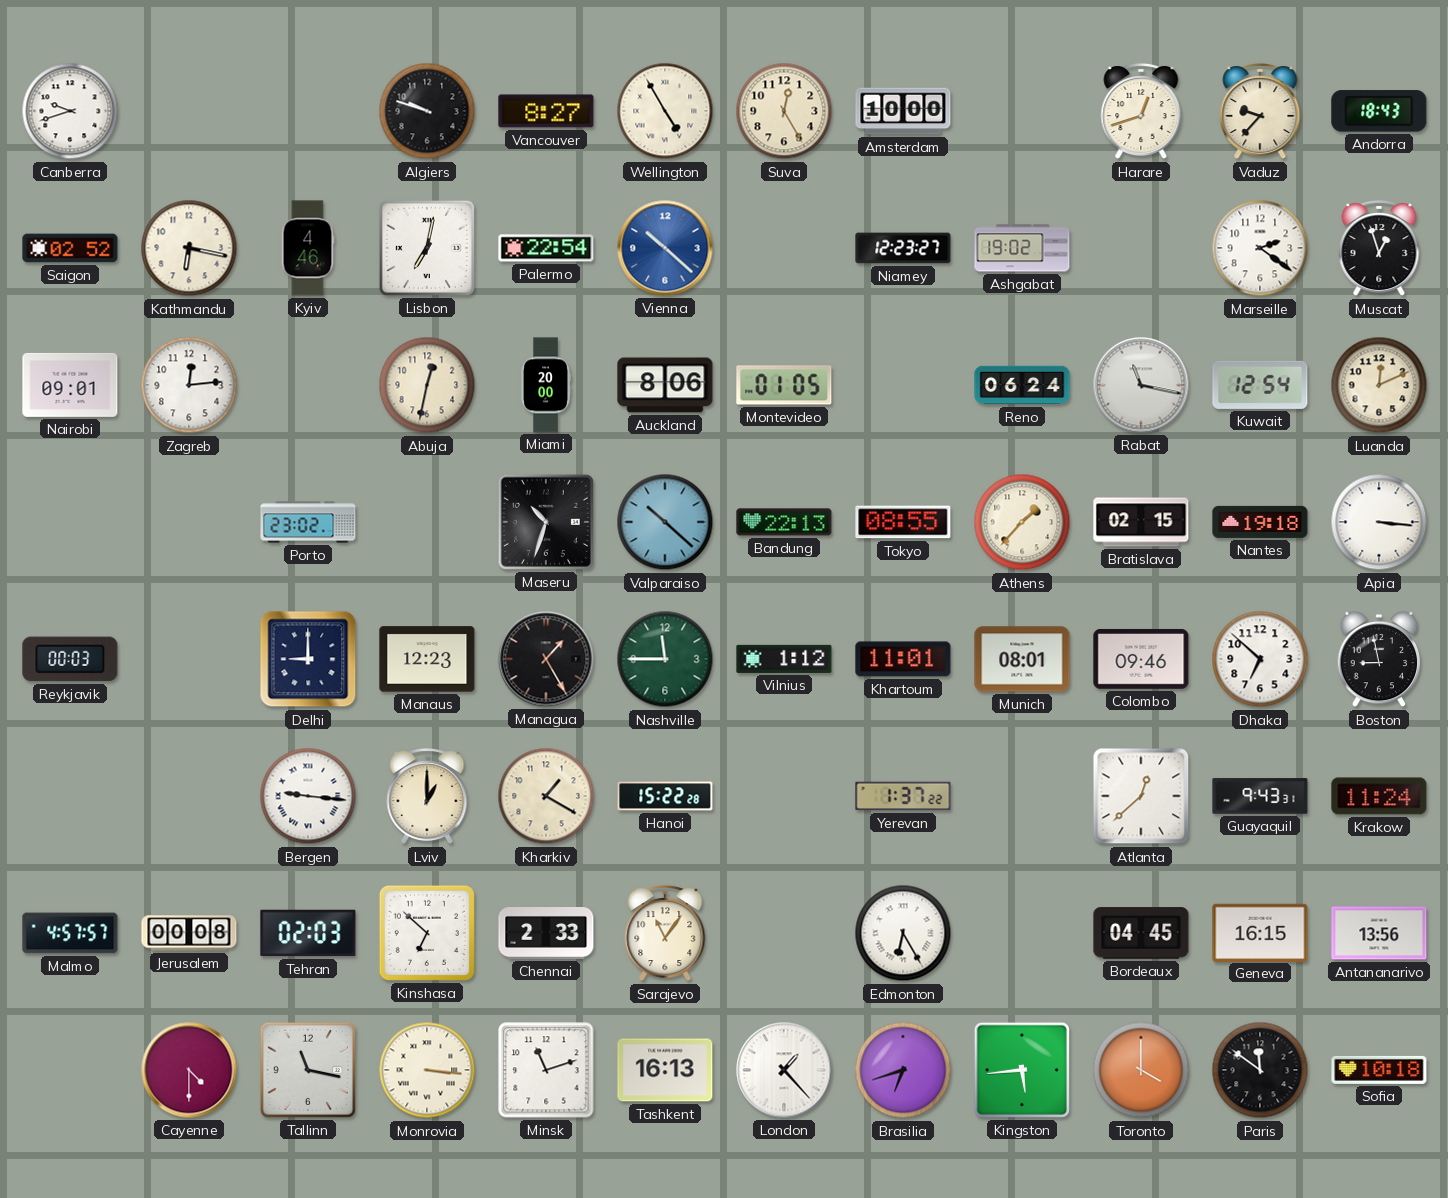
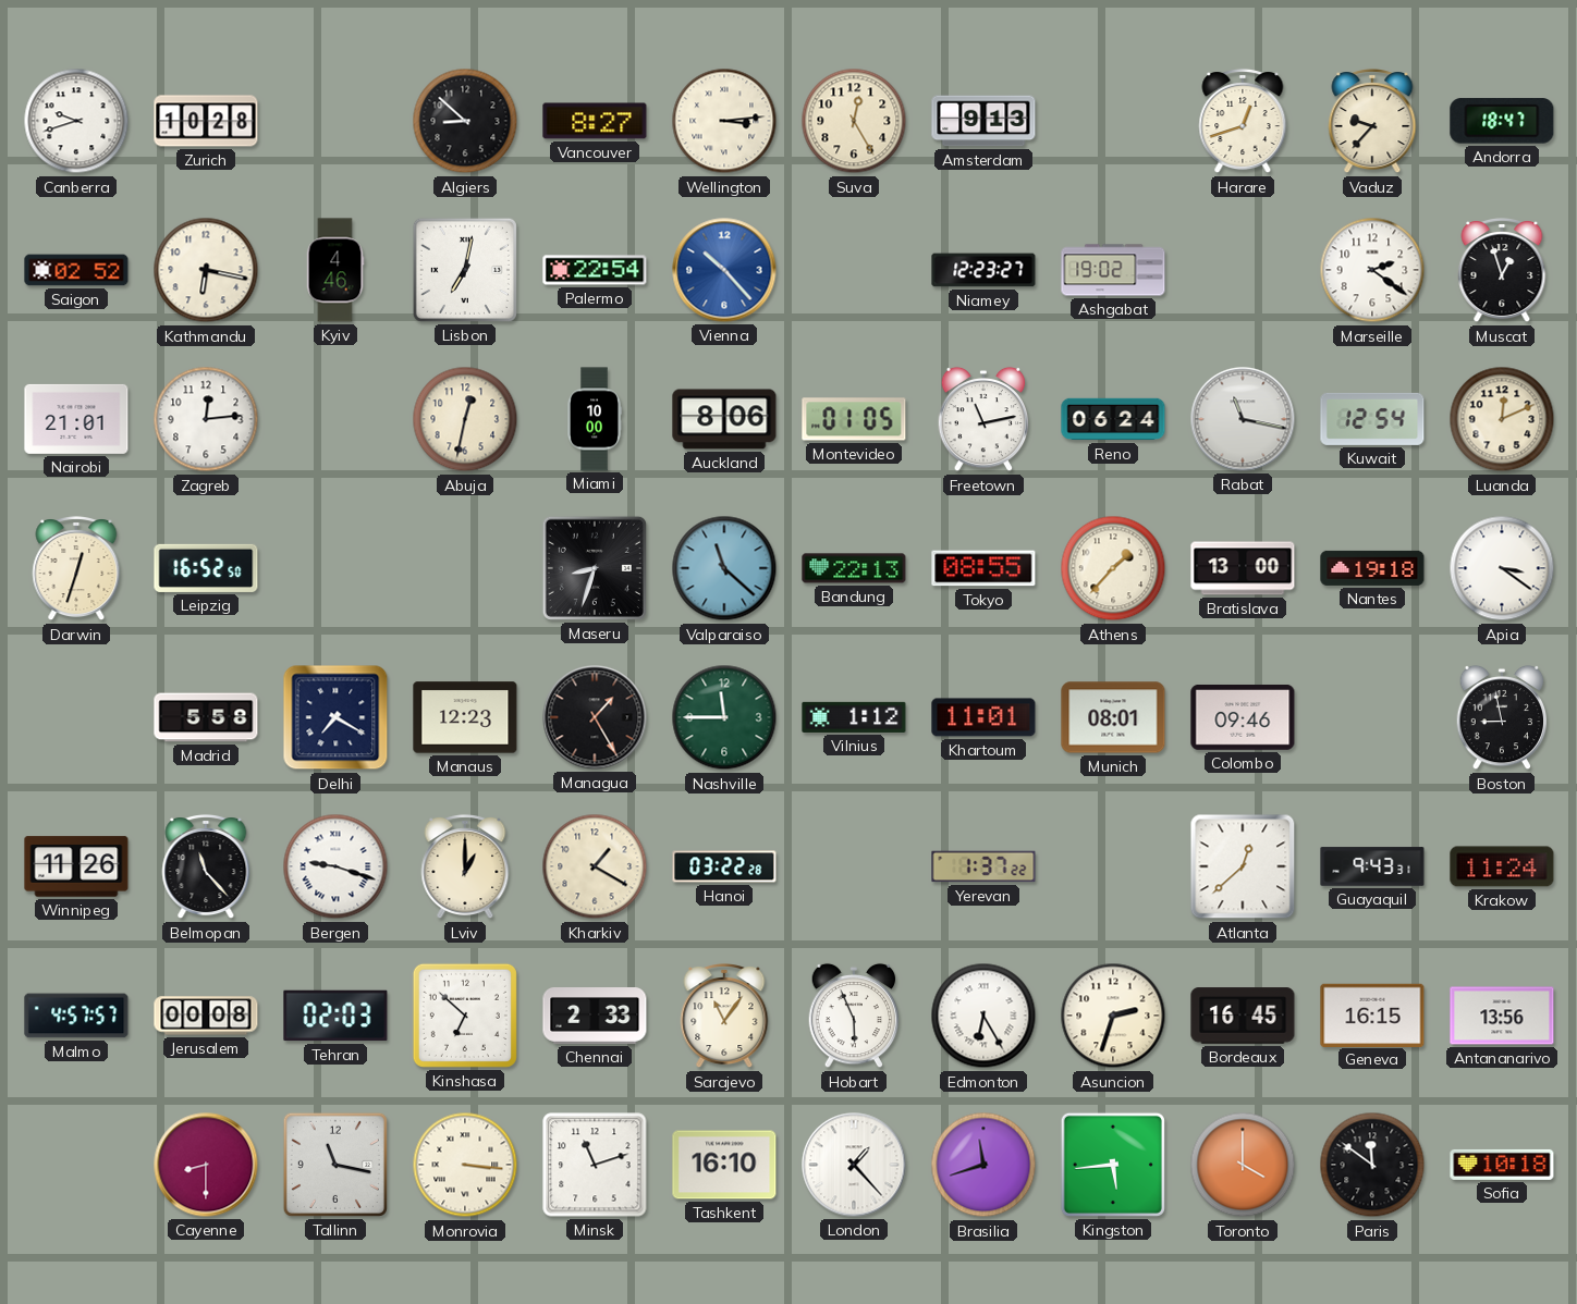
Zurich: none -> 10:28
Algiers: 9:48 -> 8:52
Wellington: 4:55 -> 3:14
Amsterdam: 10:00 -> 9:13
Andorra: 18:43 -> 18:47
Vienna: 10:22 -> 10:23
Nairobi: 09:01 -> 21:01
Miami: 20:00 -> 10:00
Freetown: none -> 11:13
Darwin: none -> 12:33
Leipzig: none -> 16:52
Porto: 23:02 -> none
Maseru: 10:33 -> 8:33
Valparaiso: 10:22 -> 11:22
Bratislava: 02:15 -> 13:00
Apia: 3:16 -> 3:21
Reykjavik: 00:03 -> none
Madrid: none -> 5:58
Delhi: 9:00 -> 7:20
Dhaka: 6:52 -> none
Winnipeg: none -> 11:26
Belmopan: none -> 11:23
Bergen: 9:16 -> 9:18
Hanoi: 15:22 -> 03:22
Hobart: none -> 5:56
Asuncion: none -> 2:33
Bordeaux: 04:45 -> 16:45
Cayenne: 4:30 -> 8:30
Tashkent: 16:13 -> 16:10
Brasilia: 6:42 -> 11:42
